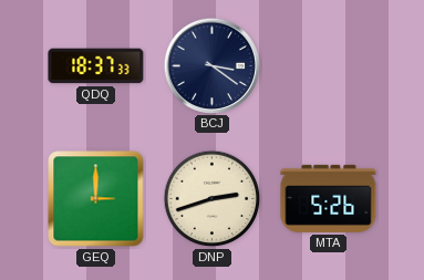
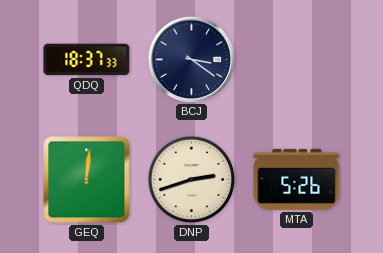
GEQ: 3:00 -> 12:01
